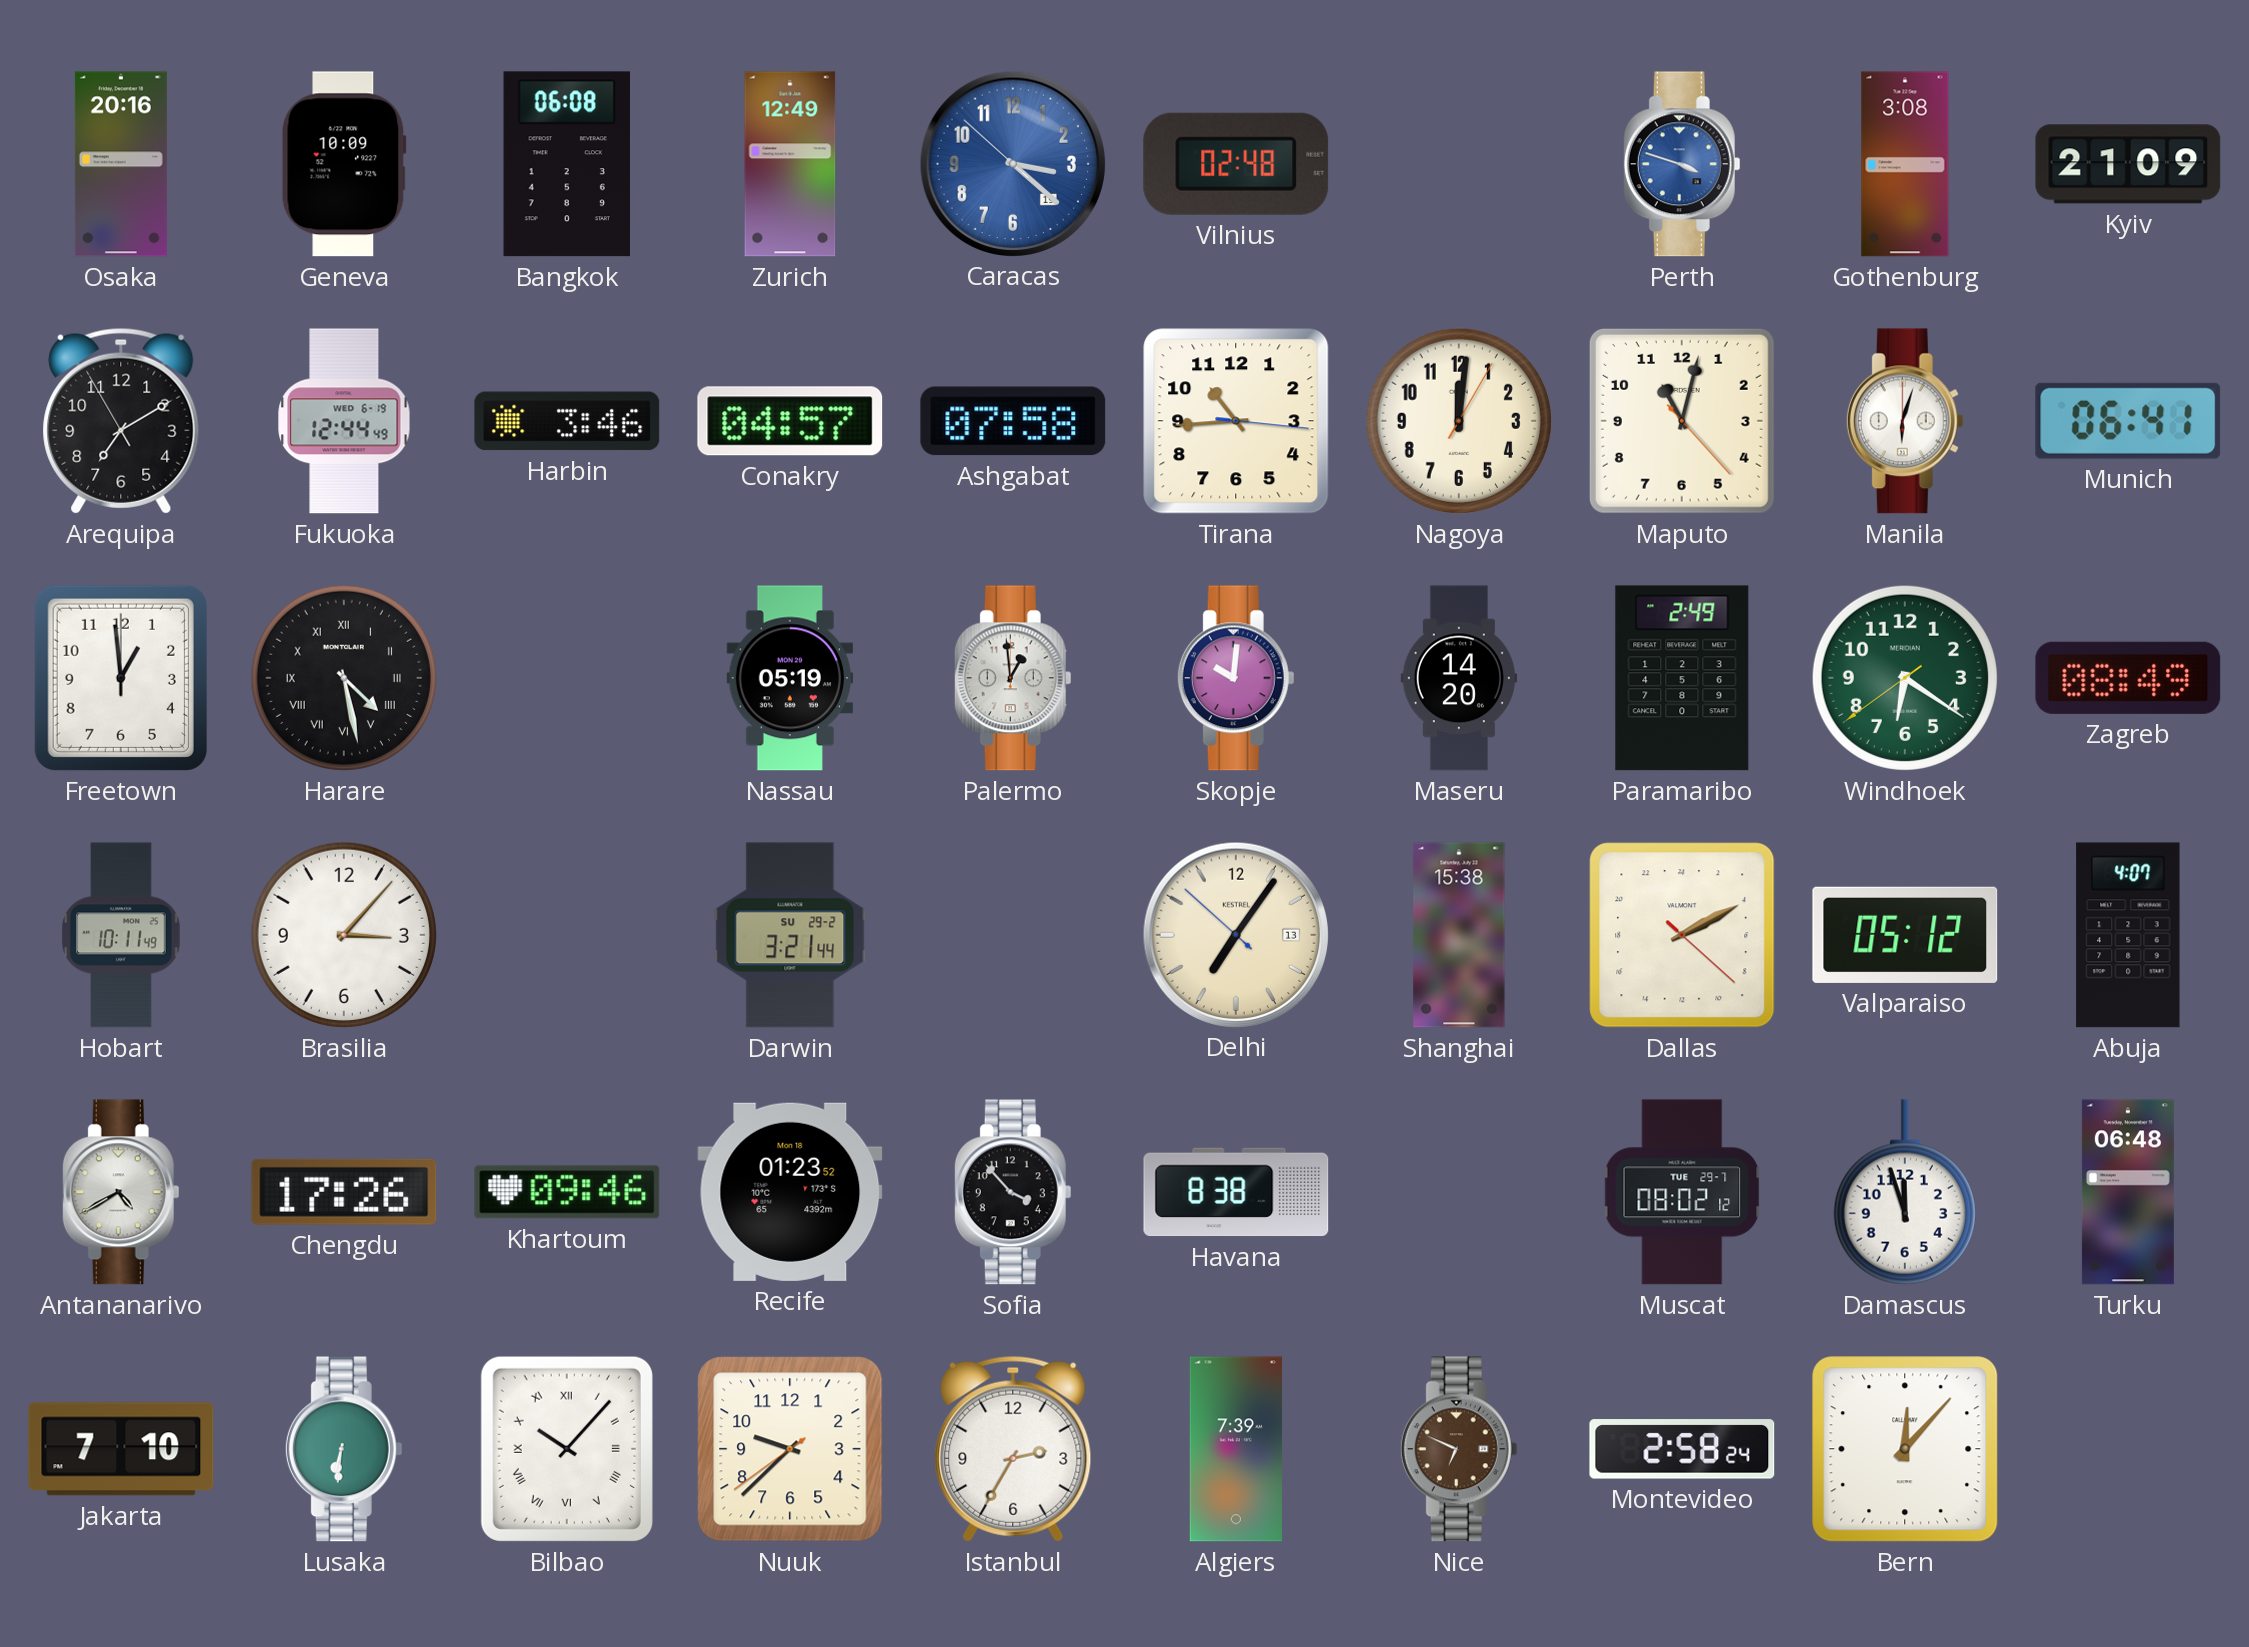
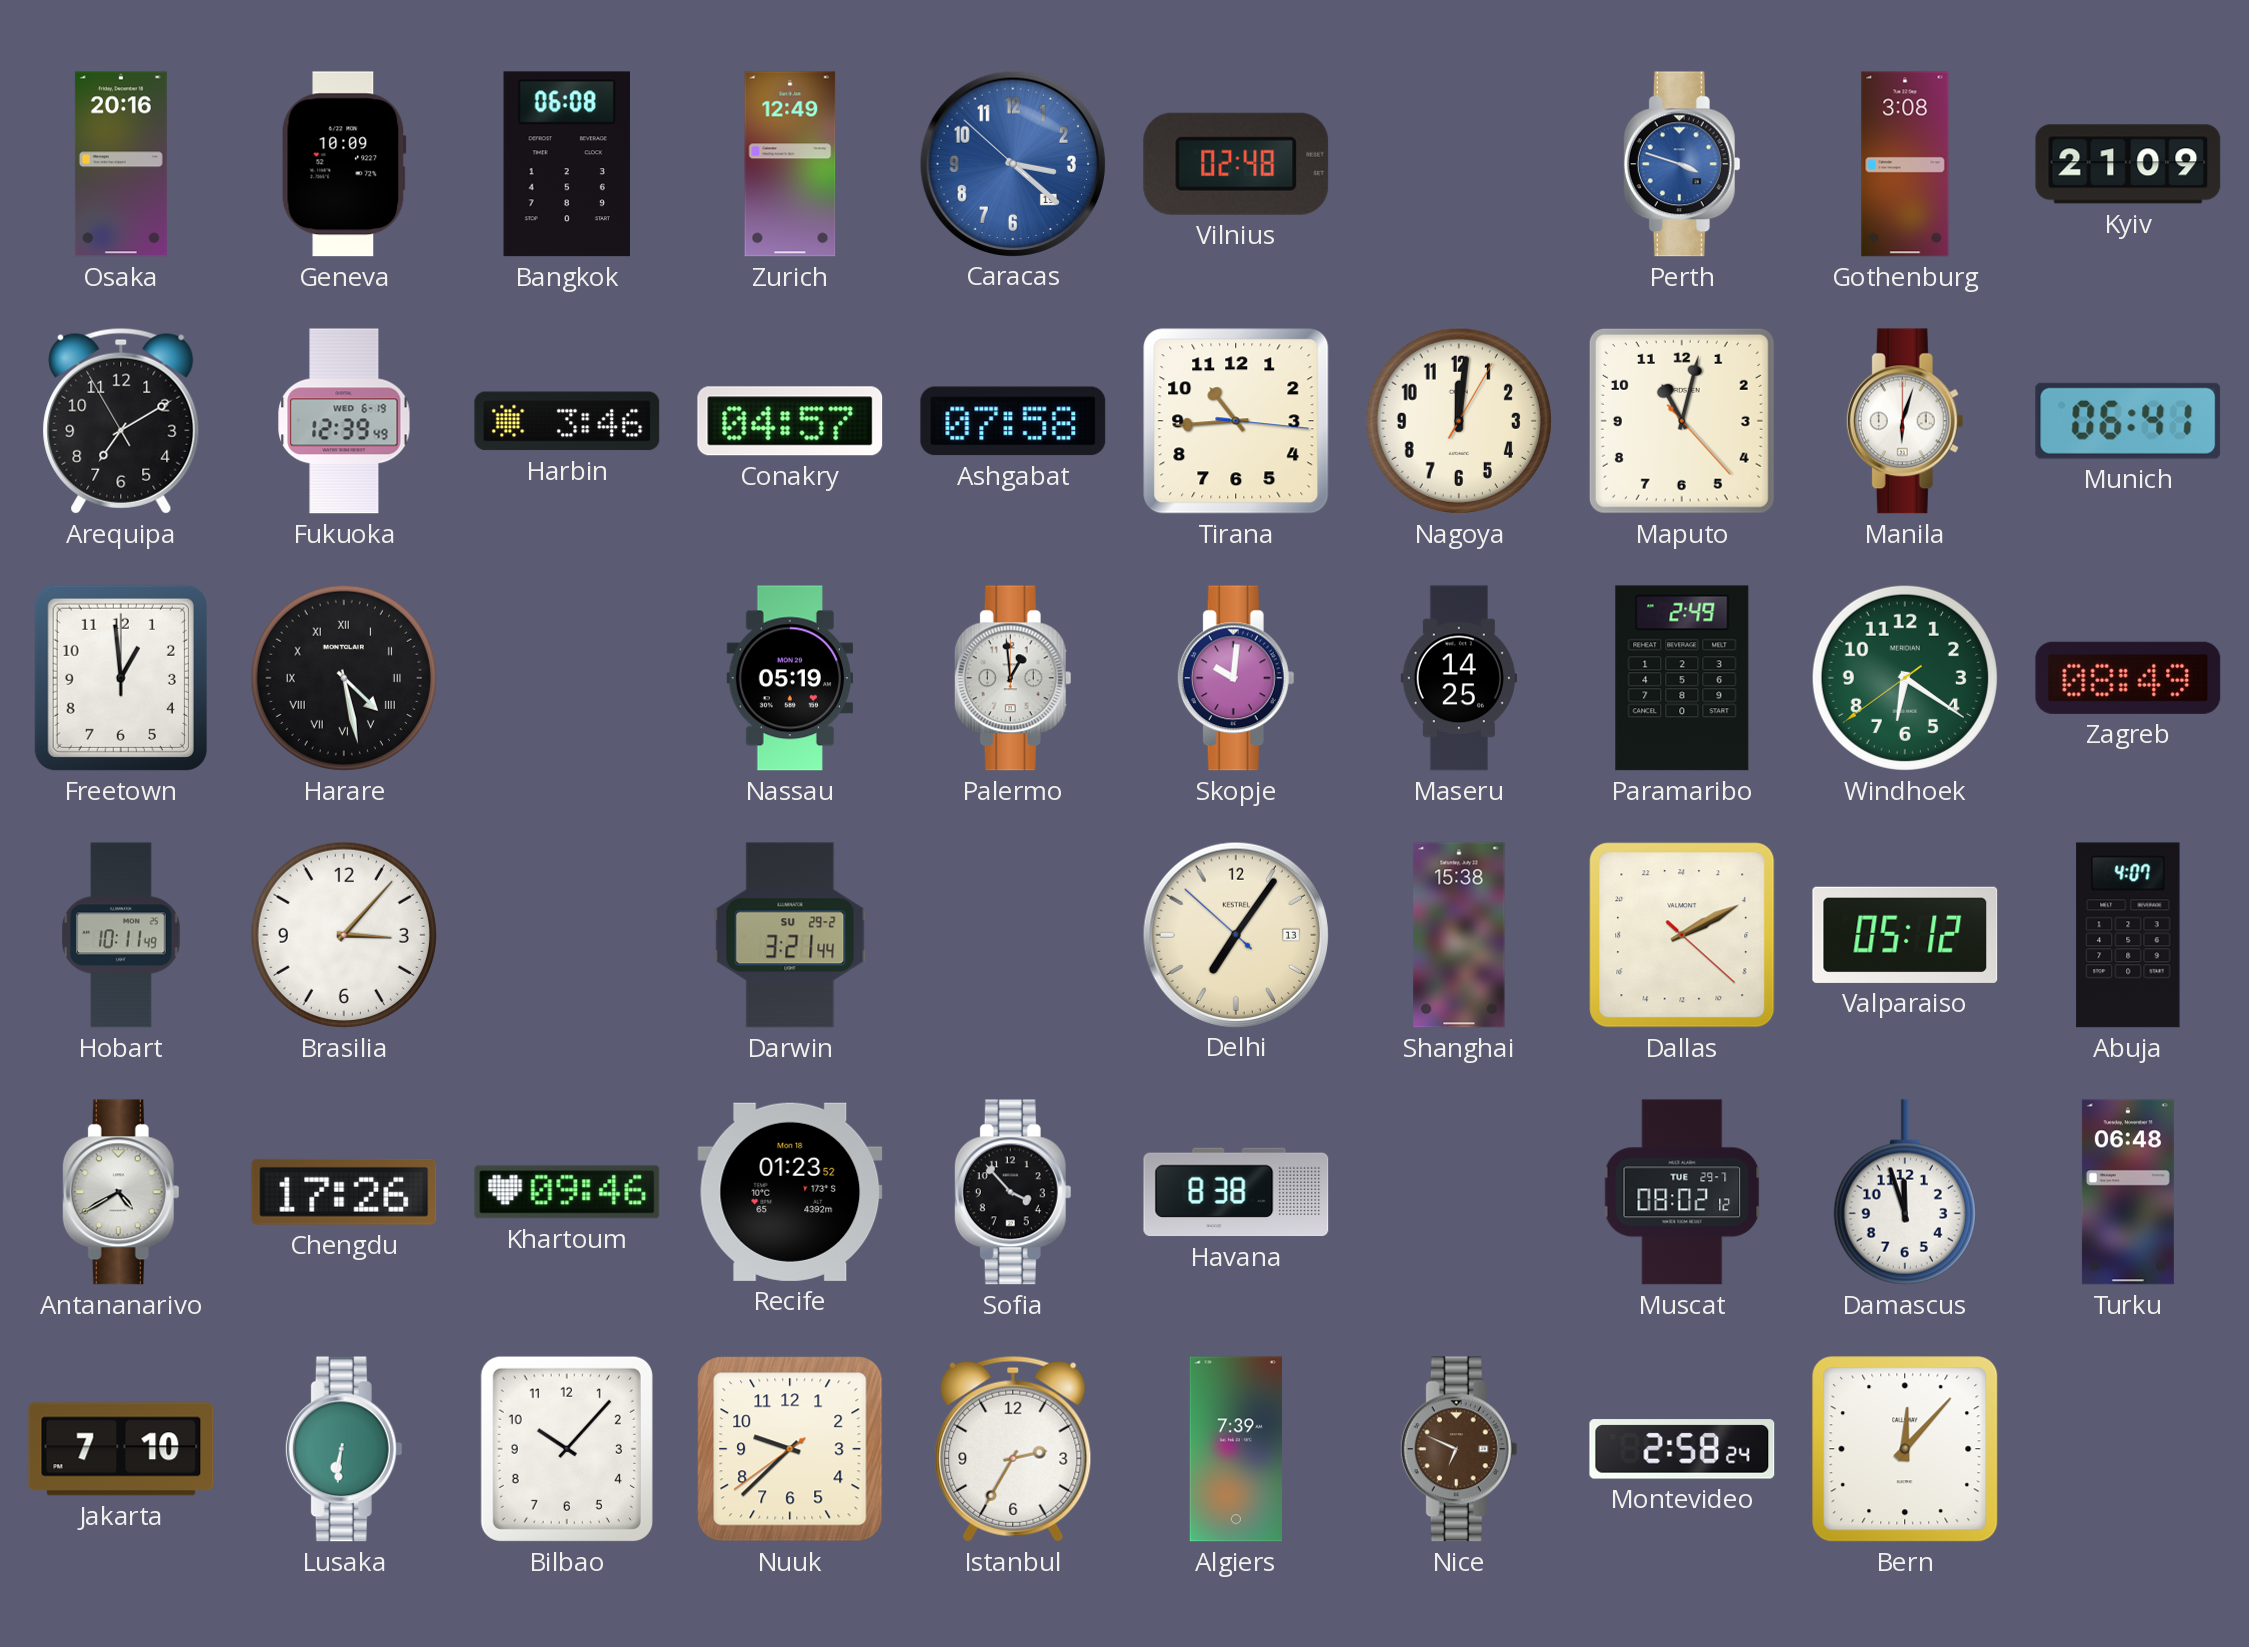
Fukuoka: 12:44 -> 12:39
Maseru: 14:20 -> 14:25
Bilbao numerals: Roman -> Arabic
